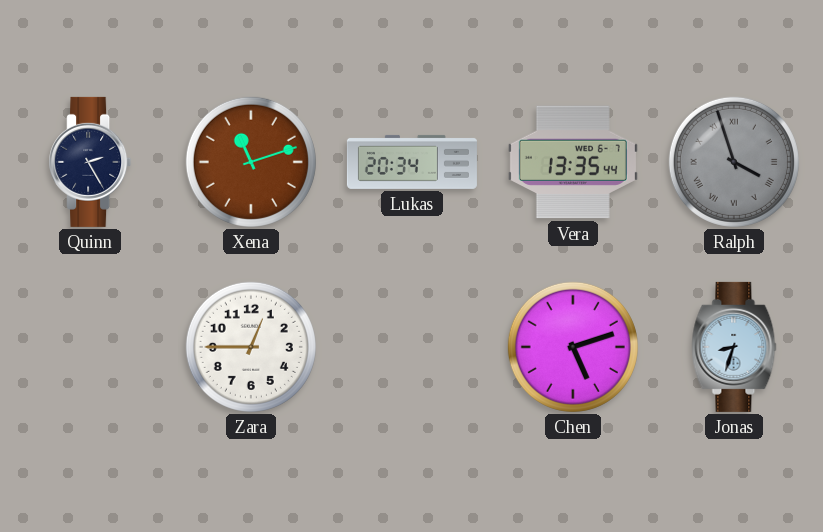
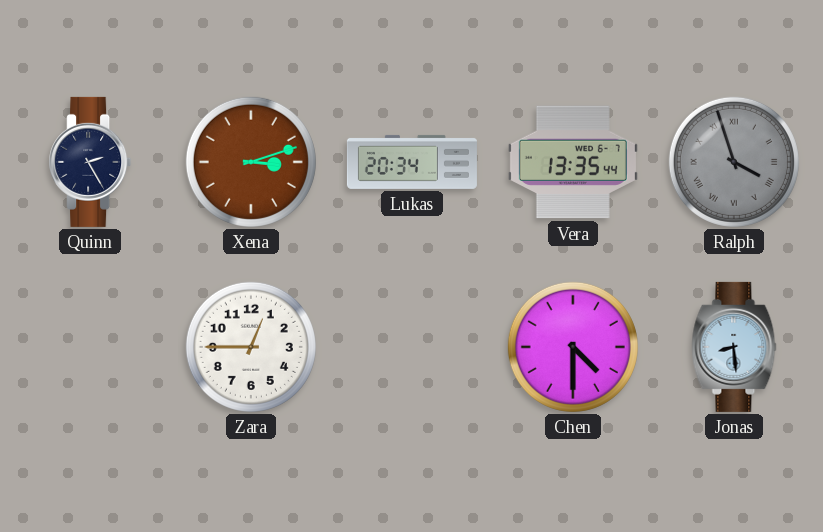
Xena: 11:12 -> 3:12
Chen: 5:12 -> 4:30
Jonas: 8:33 -> 8:29
